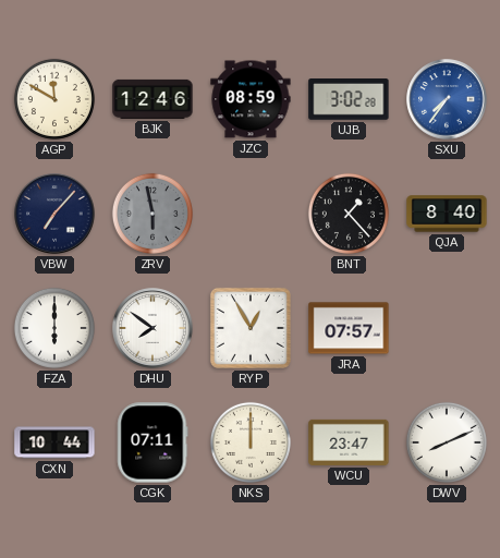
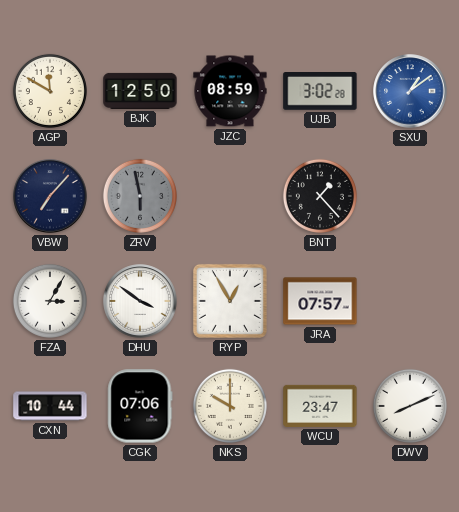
BJK: 12:46 -> 12:50
SXU: 7:36 -> 1:09
QJA: 8:40 -> none
FZA: 6:00 -> 3:05
DHU: 7:51 -> 3:51
CGK: 07:11 -> 07:06
NKS: 12:00 -> 10:00
